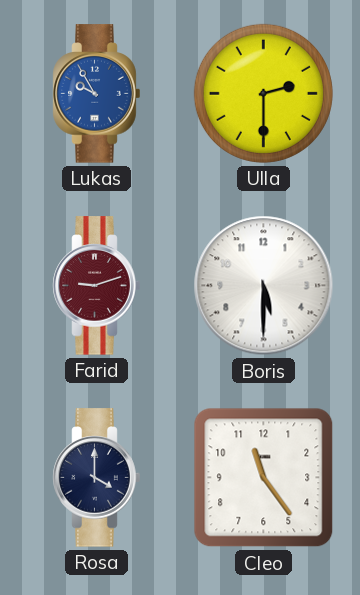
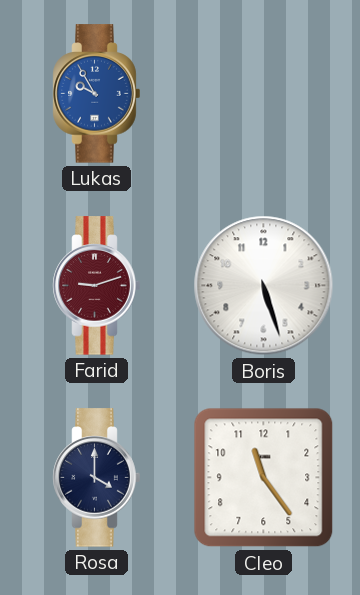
Ulla: 2:30 -> none
Boris: 5:30 -> 5:27
